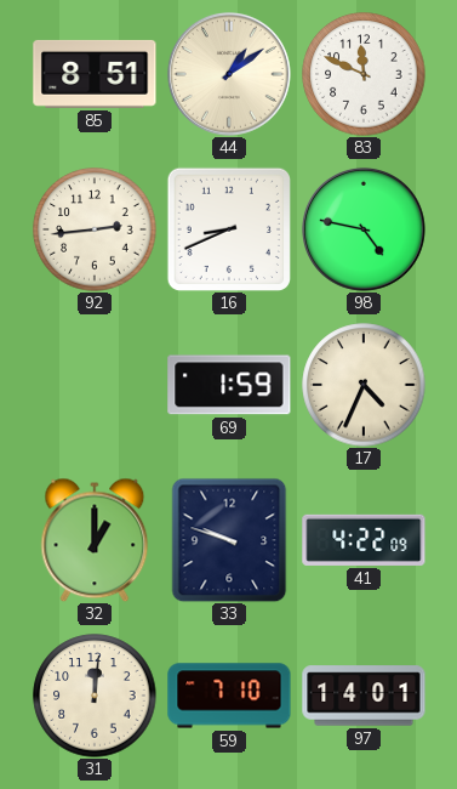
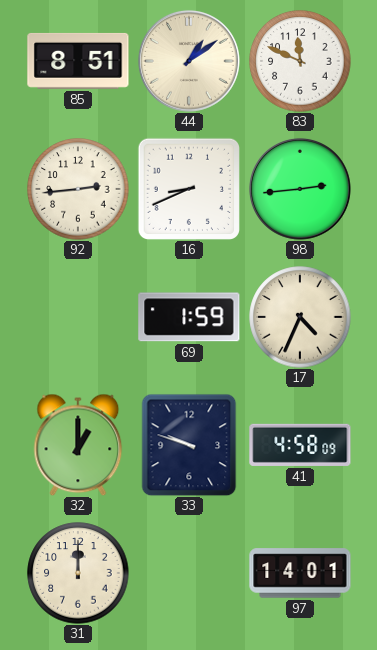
98: 4:47 -> 2:44
41: 4:22 -> 4:58
31: 12:01 -> 12:00
59: 7:10 -> none
